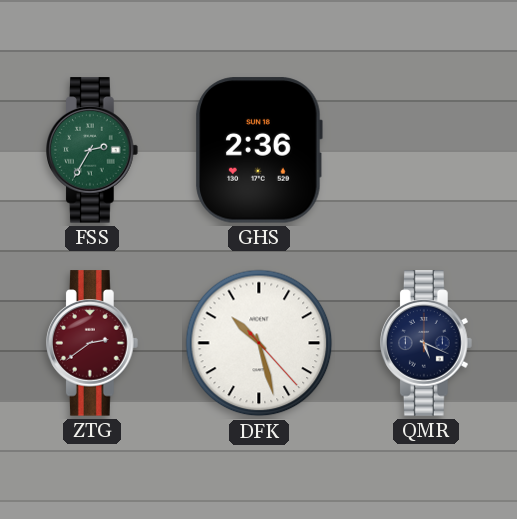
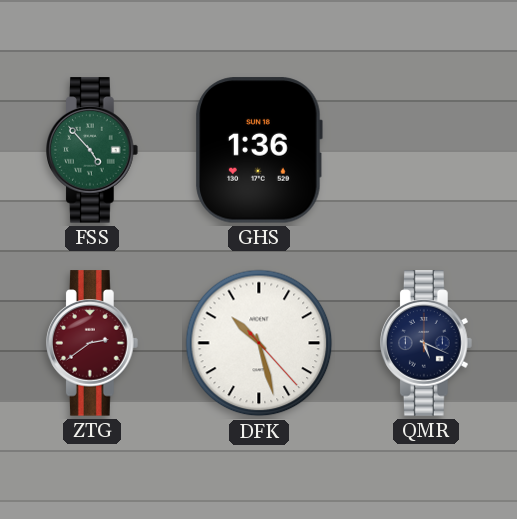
FSS: 2:35 -> 4:53
GHS: 2:36 -> 1:36
